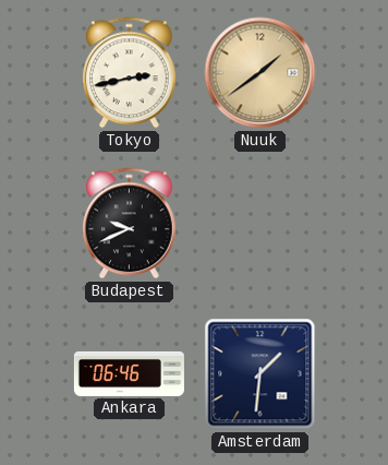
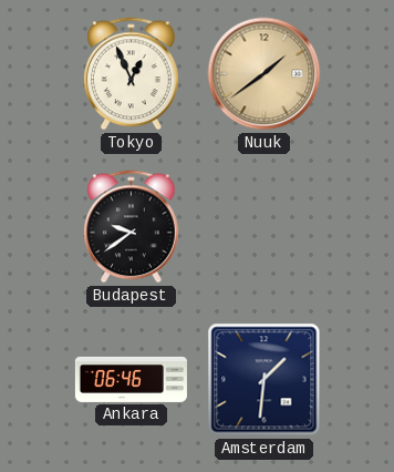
Tokyo: 2:43 -> 12:56
Budapest: 9:41 -> 9:39
